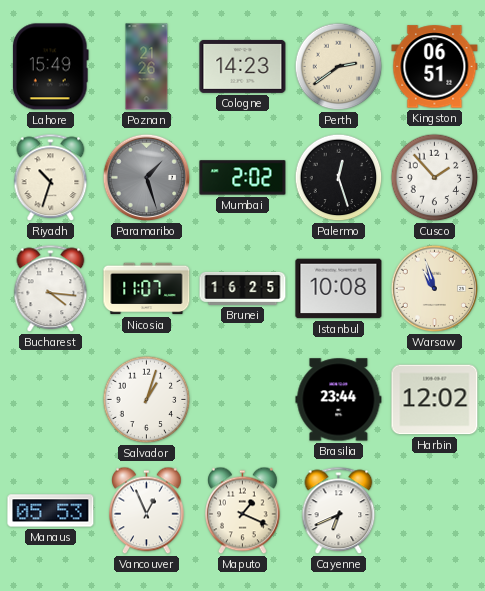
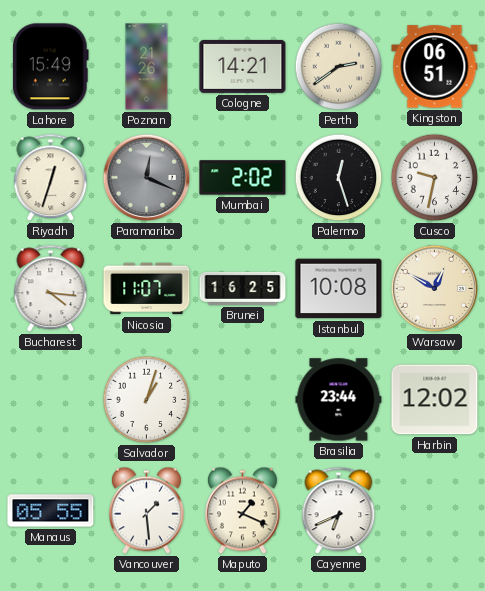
Cologne: 14:23 -> 14:21
Riyadh: 10:33 -> 12:33
Paramaribo: 1:27 -> 12:19
Cusco: 1:53 -> 9:32
Warsaw: 10:57 -> 12:50
Manaus: 05:53 -> 05:55
Vancouver: 12:56 -> 1:29
